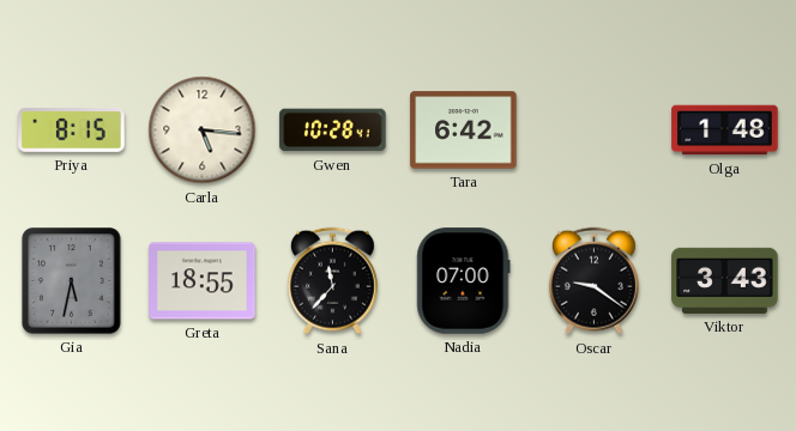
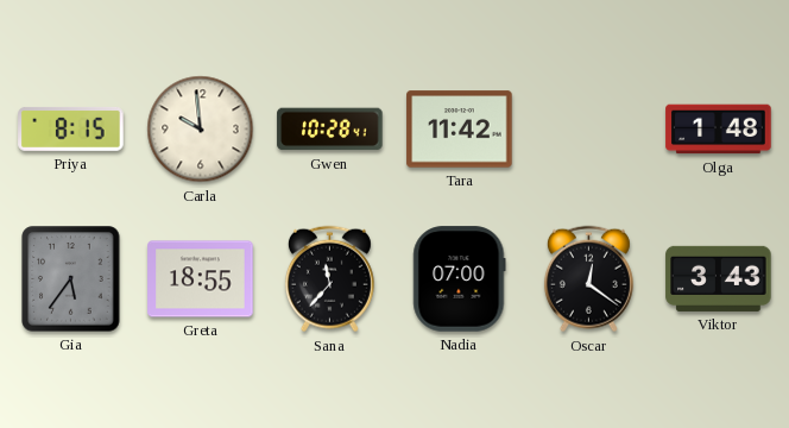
Carla: 5:16 -> 9:59
Tara: 6:42 -> 11:42
Gia: 5:32 -> 5:36
Oscar: 9:21 -> 12:21
